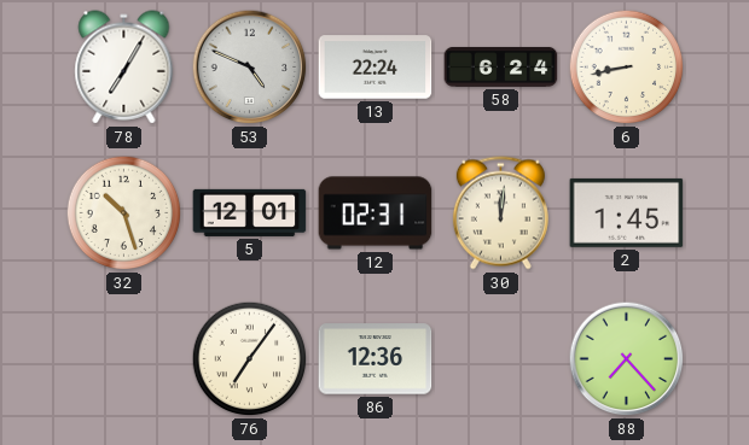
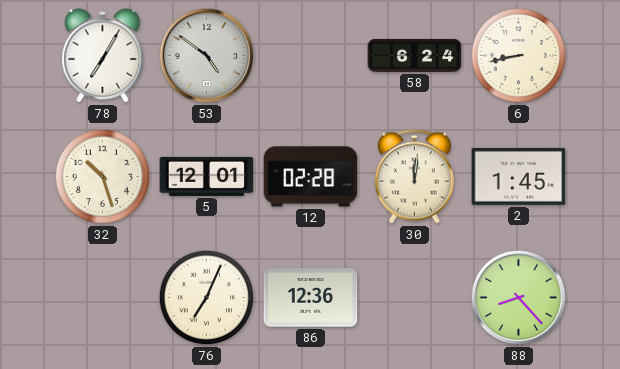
53: 4:49 -> 4:51
13: 22:24 -> none
12: 02:31 -> 02:28
76: 7:06 -> 7:04
88: 7:23 -> 8:23
